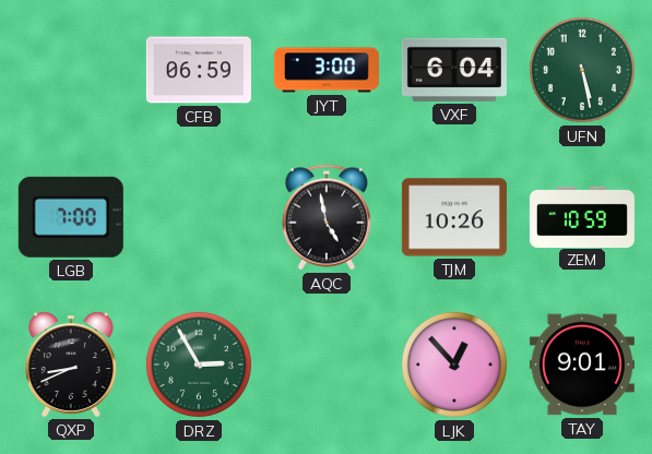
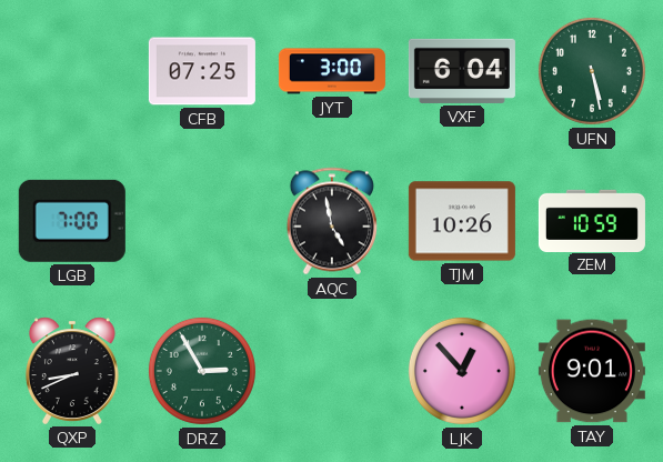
CFB: 06:59 -> 07:25
